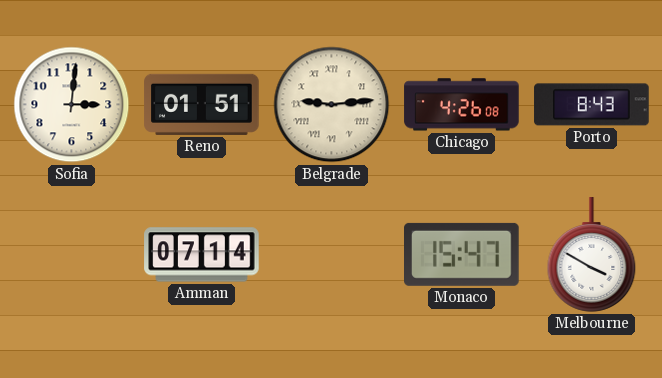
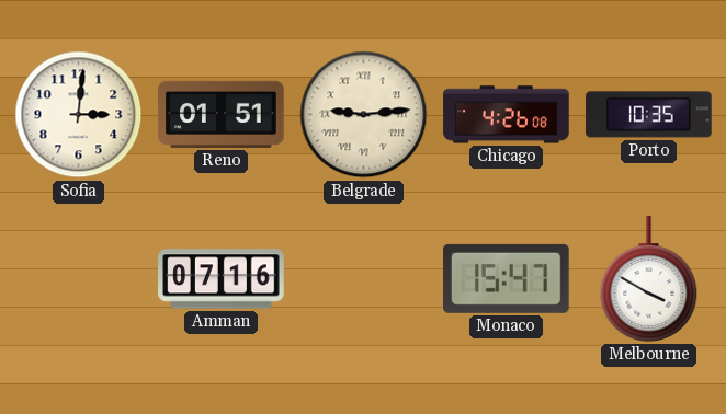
Porto: 8:43 -> 10:35
Amman: 07:14 -> 07:16
